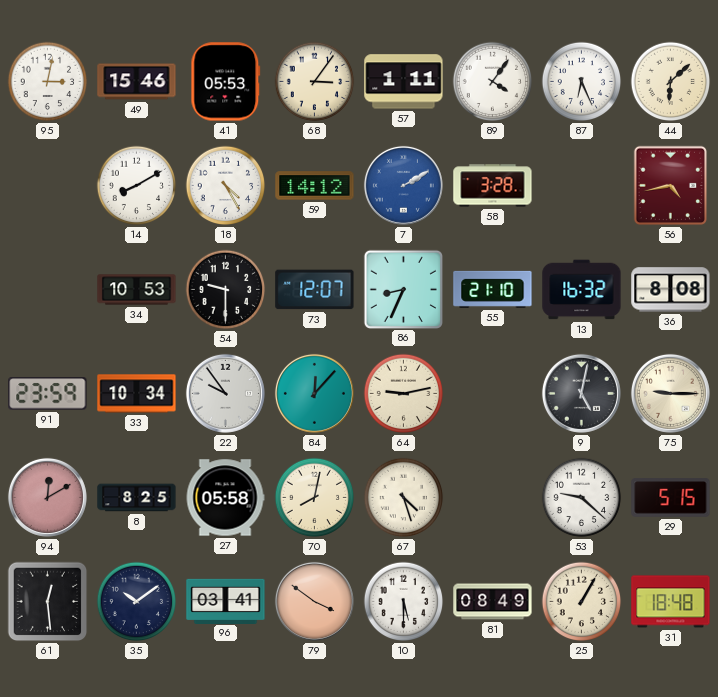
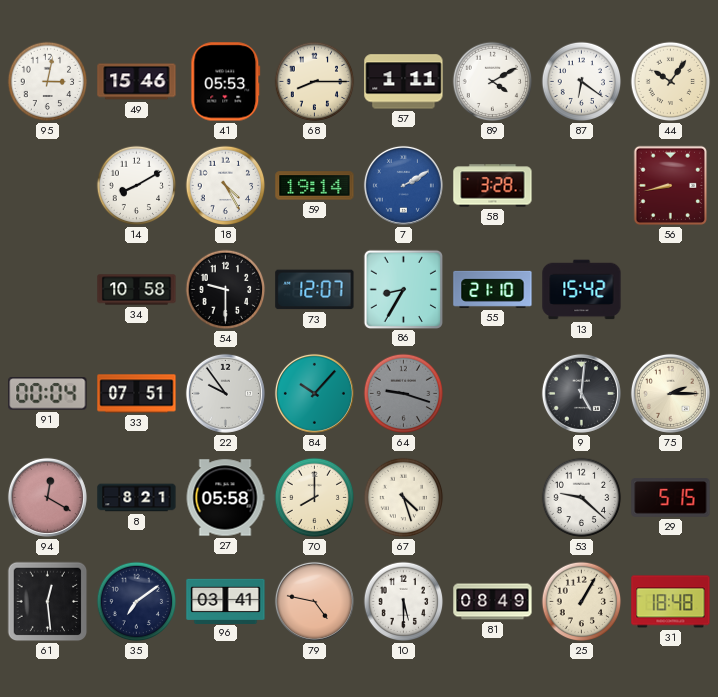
68: 3:06 -> 8:15
89: 4:06 -> 4:10
87: 6:26 -> 6:21
44: 6:08 -> 10:06
59: 14:12 -> 19:14
56: 4:43 -> 8:43
34: 10:53 -> 10:58
86: 8:34 -> 8:35
13: 16:32 -> 15:42
36: 8:08 -> none
91: 23:59 -> 00:04
33: 10:34 -> 07:51
84: 12:07 -> 10:07
64: 9:13 -> 9:18
64 dial: cream -> grey
9: 5:02 -> 5:01
75: 9:15 -> 2:15
94: 12:10 -> 12:20
8: 8:25 -> 8:21
70: 8:02 -> 8:00
35: 10:09 -> 7:09
79: 3:51 -> 4:47
